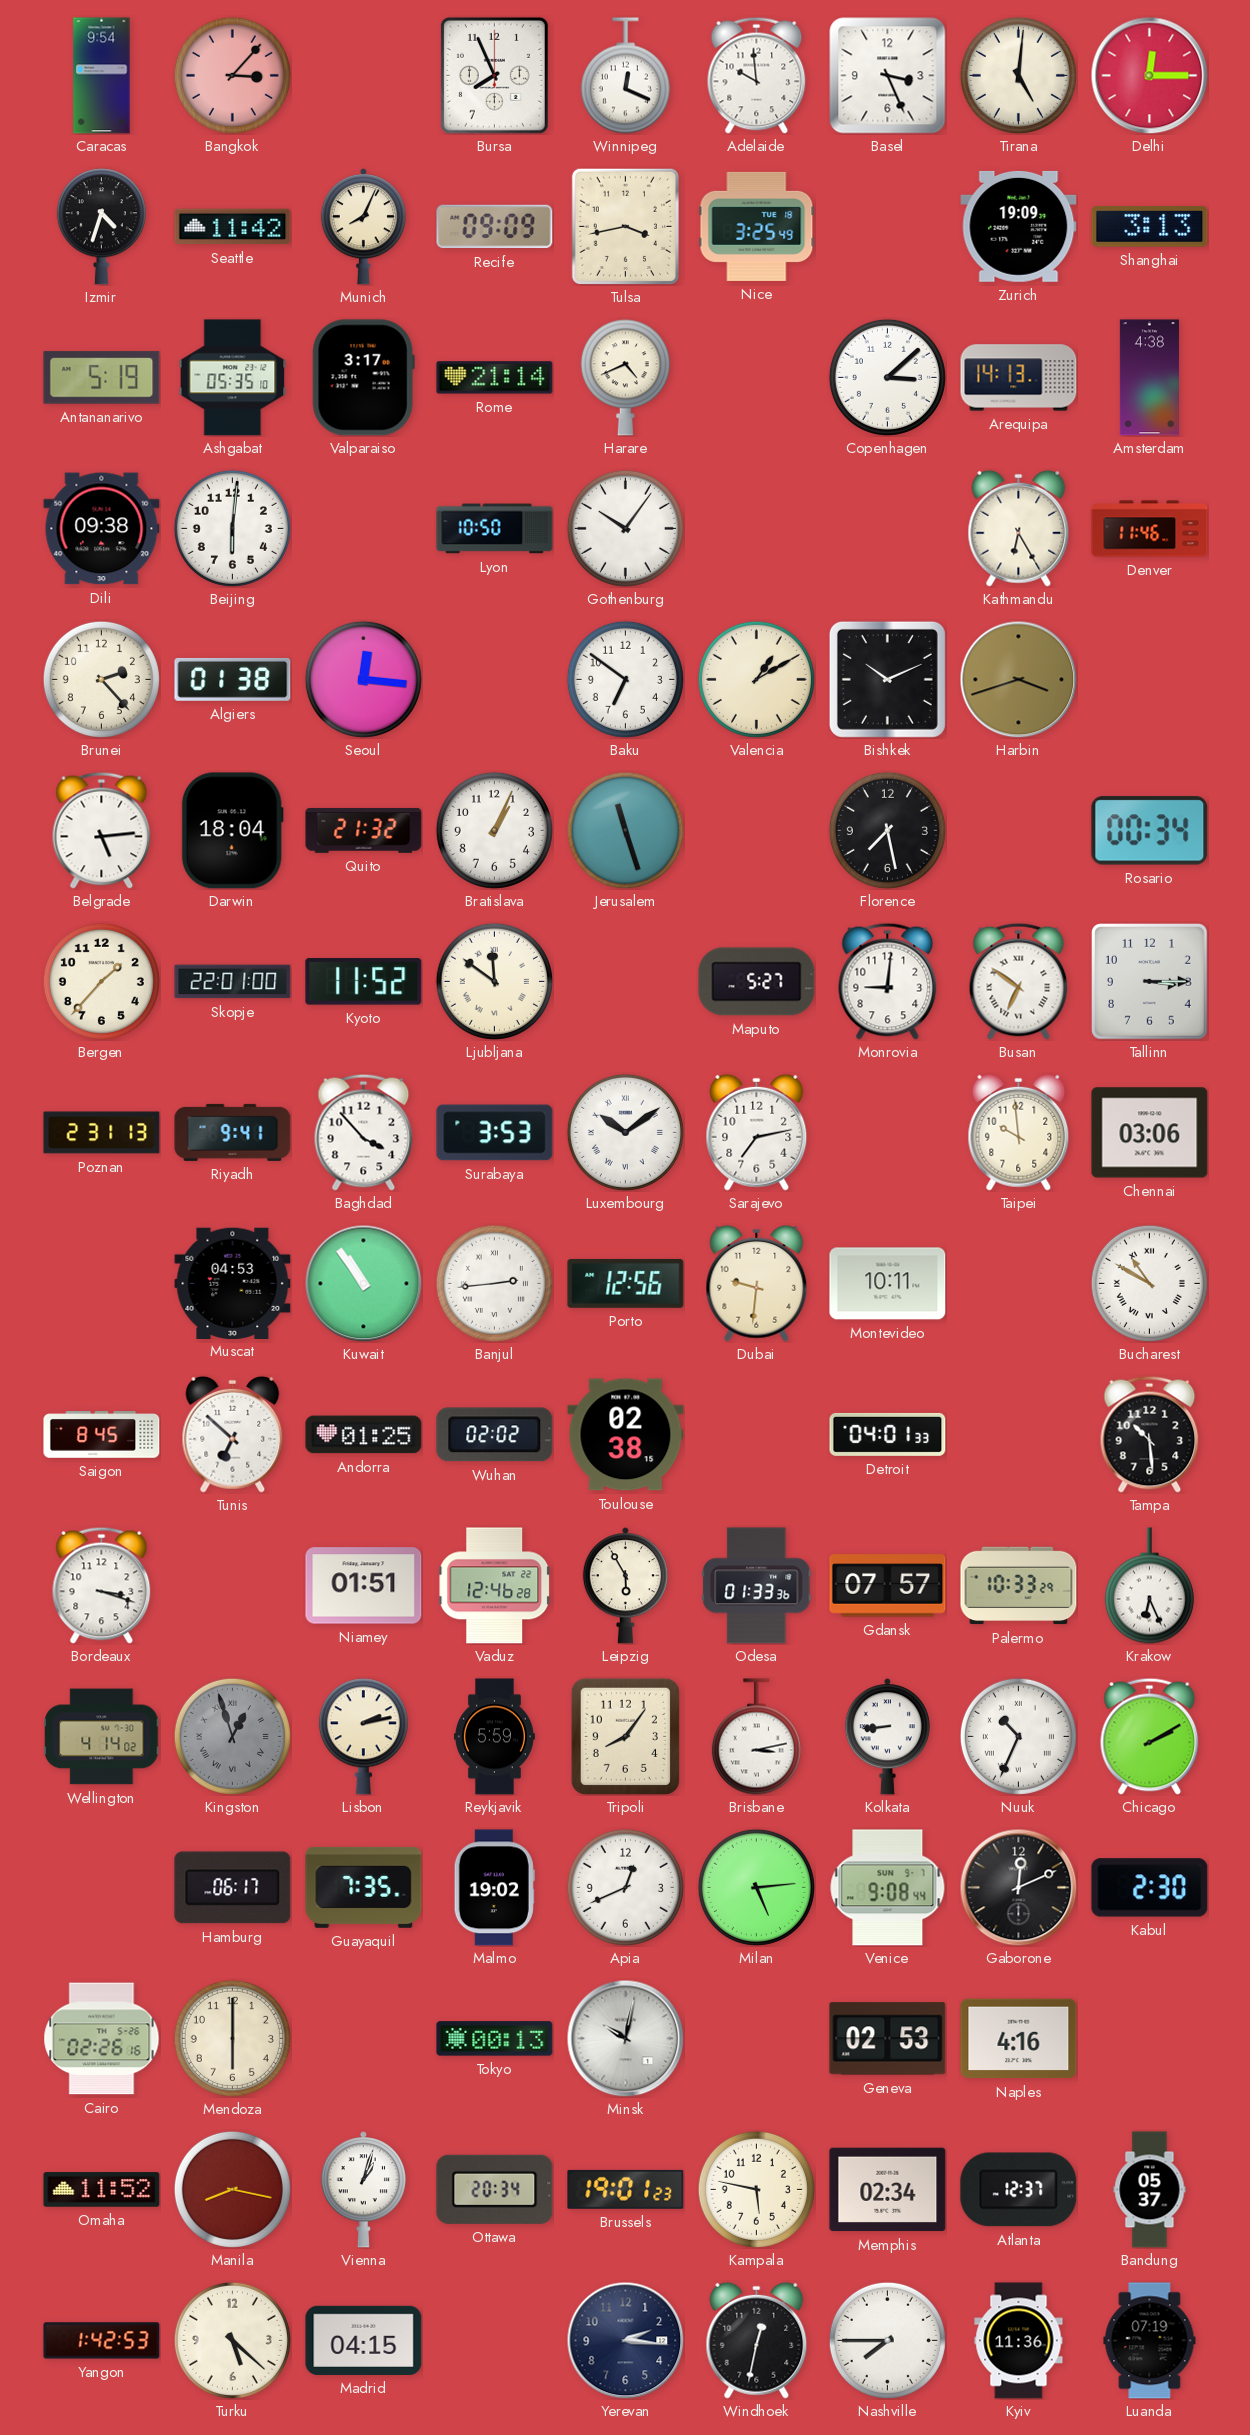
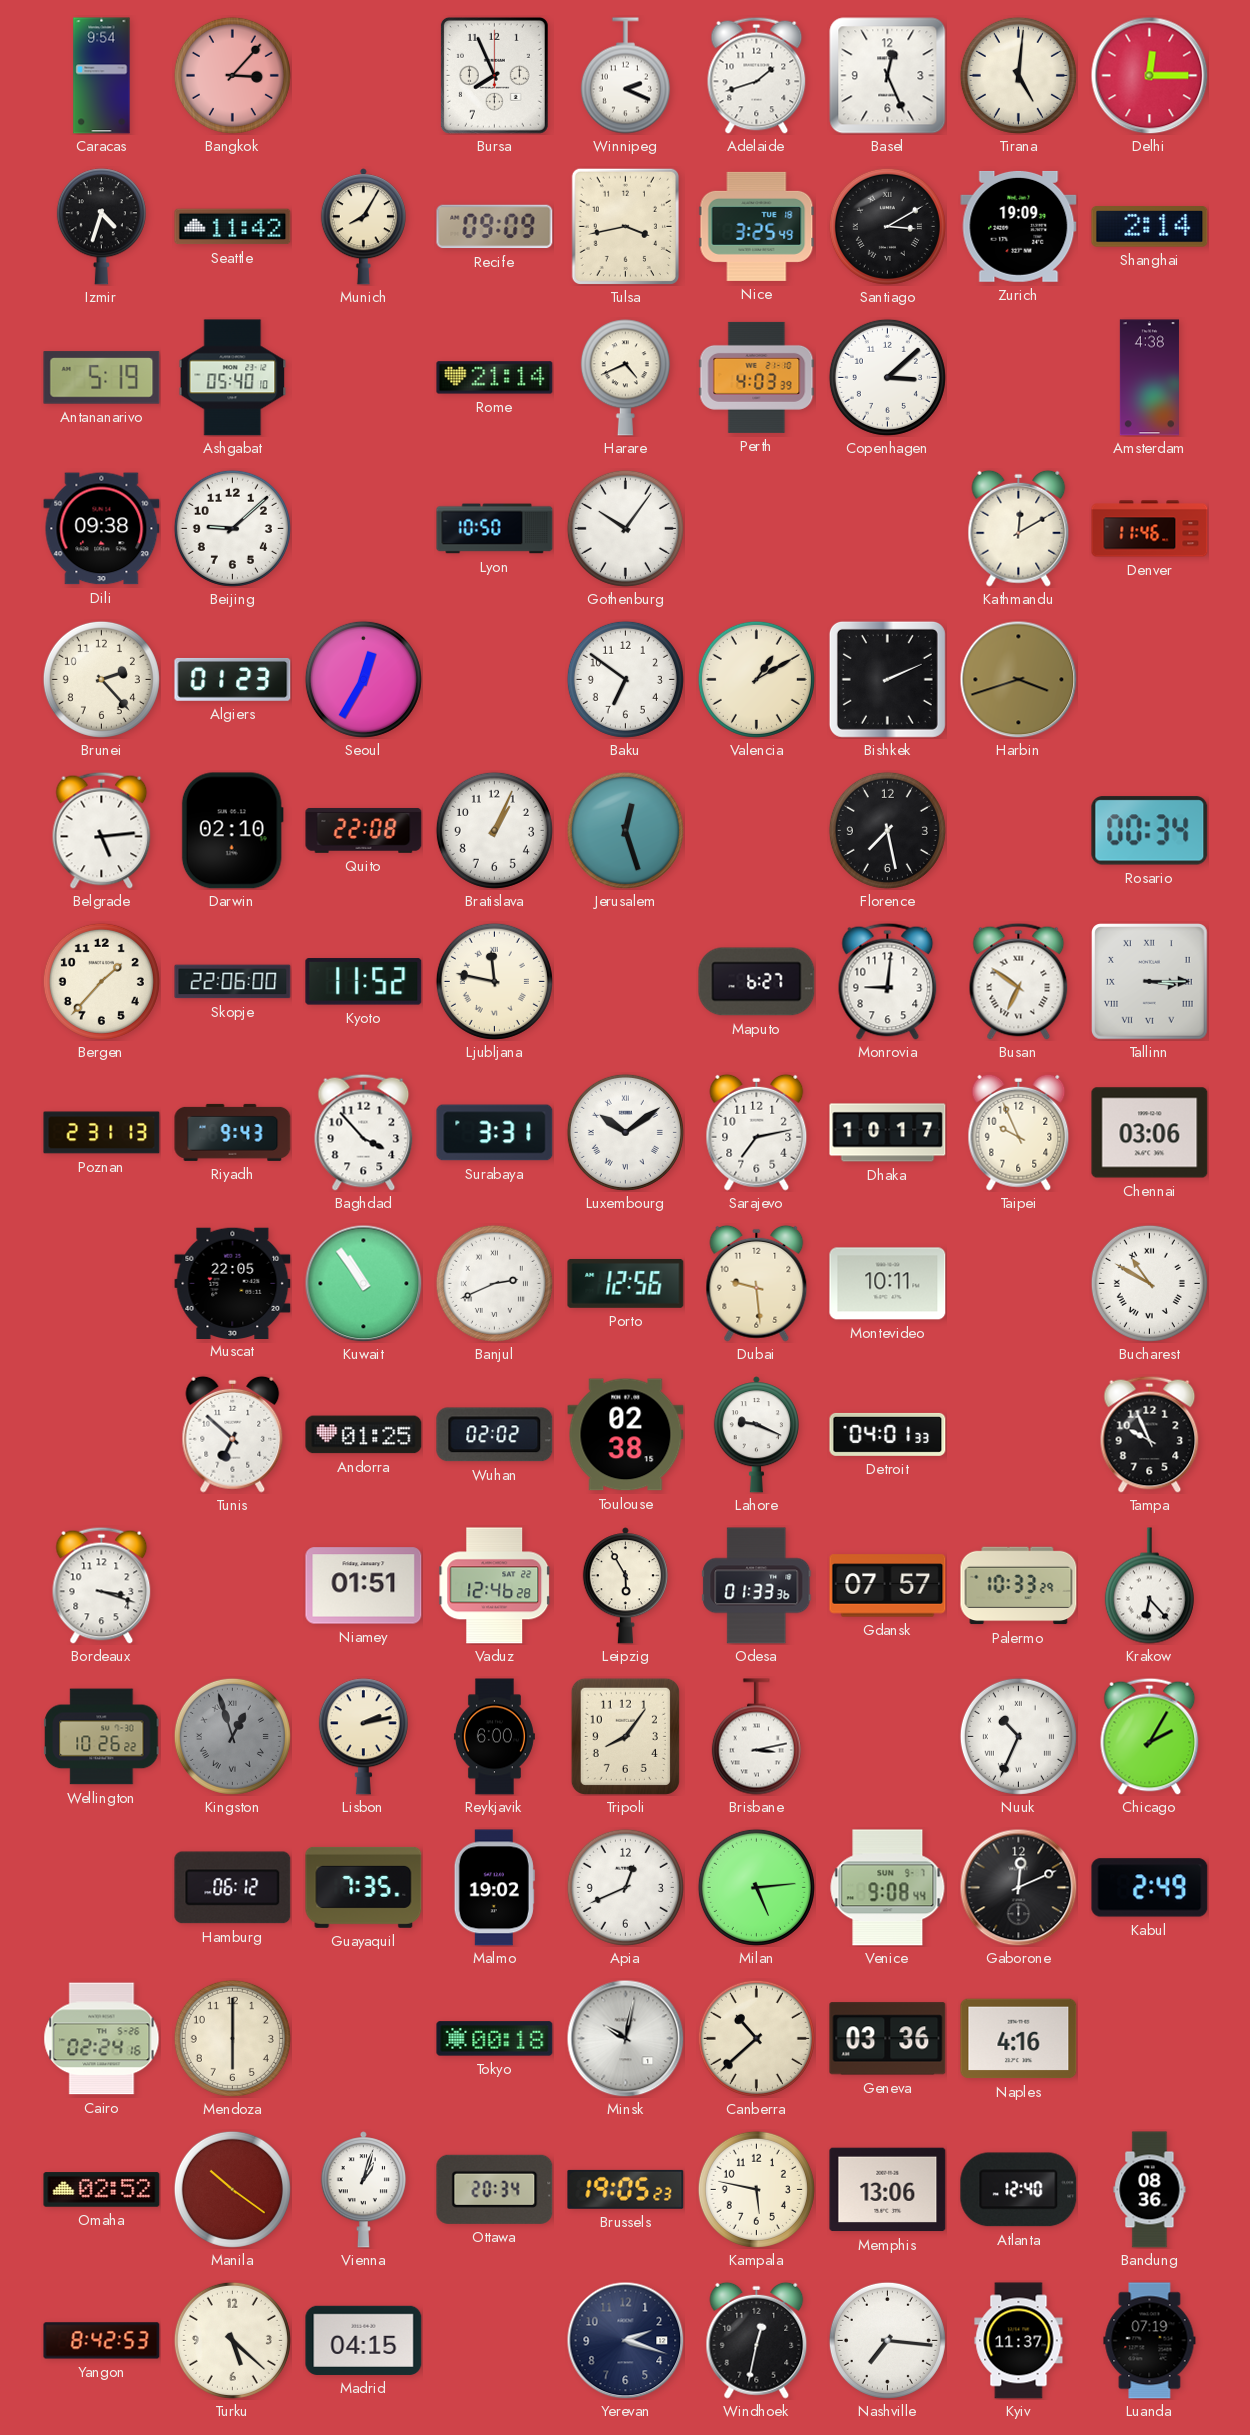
Winnipeg: 12:19 -> 2:19
Adelaide: 9:59 -> 1:42
Basel: 3:26 -> 12:26
Munich: 8:04 -> 8:05
Santiago: none -> 3:10
Shanghai: 3:13 -> 2:14
Ashgabat: 05:35 -> 05:40
Valparaiso: 3:17 -> none
Perth: none -> 4:03
Arequipa: 14:13 -> none
Beijing: 6:01 -> 9:08
Kathmandu: 6:25 -> 12:10
Algiers: 01:38 -> 01:23
Seoul: 12:16 -> 12:35
Bishkek: 10:11 -> 2:11
Darwin: 18:04 -> 02:10
Quito: 21:32 -> 22:08
Jerusalem: 11:27 -> 12:27
Skopje: 22:01 -> 22:06
Ljubljana: 11:51 -> 11:47
Maputo: 5:27 -> 6:27
Tallinn numerals: Arabic -> Roman
Riyadh: 9:41 -> 9:43
Surabaya: 3:53 -> 3:31
Dhaka: none -> 10:17
Taipei: 9:59 -> 9:56
Muscat: 04:53 -> 22:05
Banjul: 2:44 -> 2:41
Dubai: 9:31 -> 9:29
Saigon: 8:45 -> none
Lahore: none -> 9:19
Tampa: 10:29 -> 9:56
Krakow: 6:26 -> 6:23
Wellington: 4:14 -> 10:26
Reykjavik: 5:59 -> 6:00
Kolkata: 8:44 -> none
Chicago: 2:10 -> 2:05
Hamburg: 06:17 -> 06:12
Kabul: 2:30 -> 2:49
Cairo: 02:26 -> 02:24
Tokyo: 00:13 -> 00:18
Canberra: none -> 10:38
Geneva: 02:53 -> 03:36
Omaha: 11:52 -> 02:52
Manila: 8:17 -> 10:21
Brussels: 19:01 -> 19:05
Memphis: 02:34 -> 13:06
Atlanta: 12:37 -> 12:40
Bandung: 05:37 -> 08:36
Yangon: 1:42 -> 8:42
Yerevan: 2:16 -> 2:18
Nashville: 7:45 -> 7:16
Kyiv: 11:36 -> 11:37
